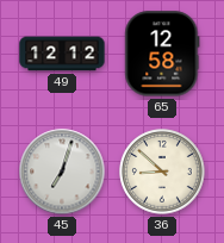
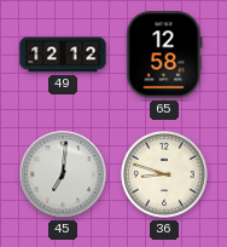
45: 7:03 -> 7:01
36: 8:52 -> 8:48
